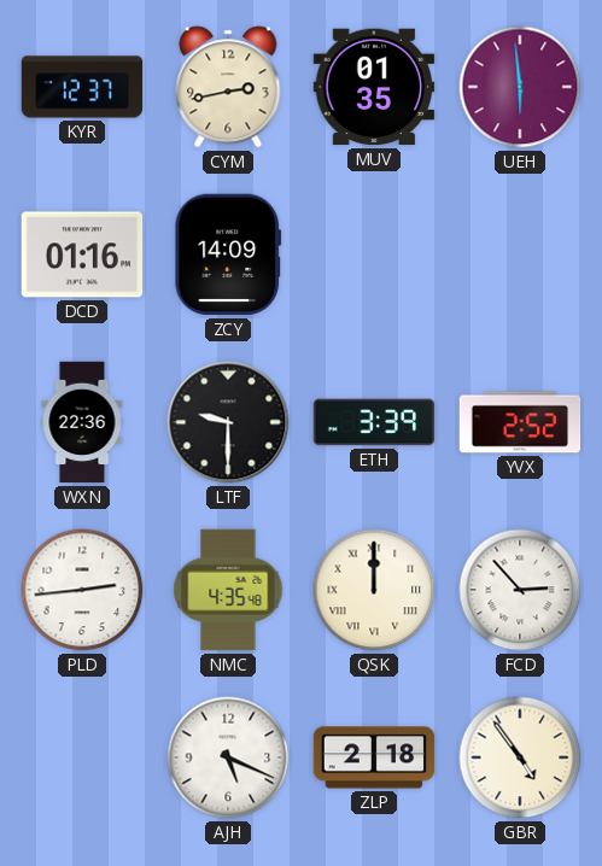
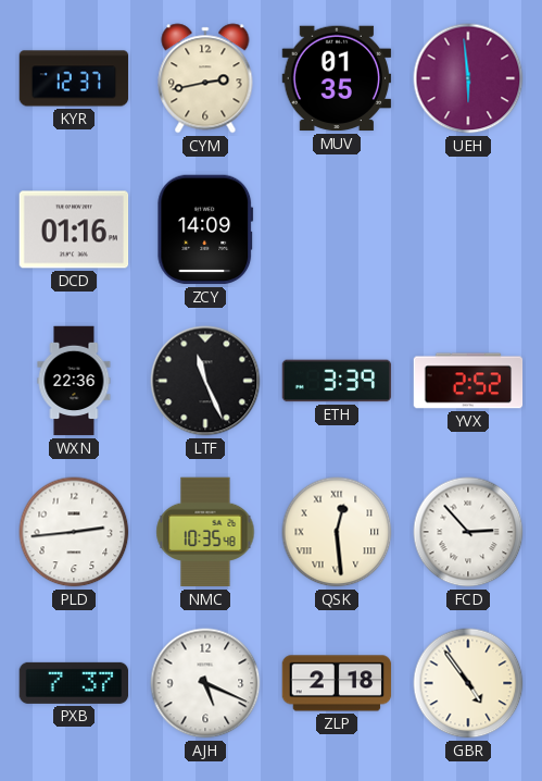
LTF: 9:30 -> 11:26
NMC: 4:35 -> 10:35
QSK: 12:00 -> 12:29
PXB: none -> 7:37
